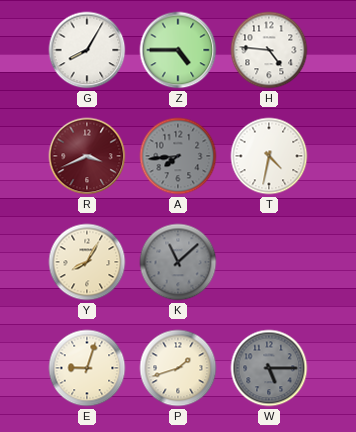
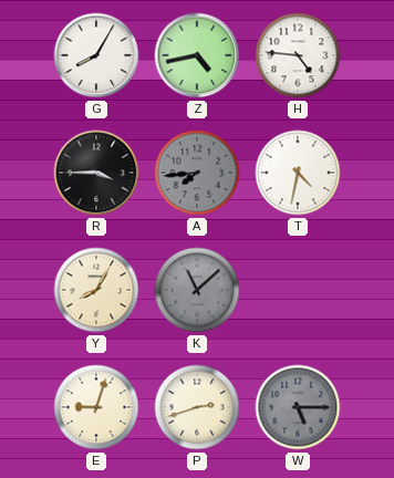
Z: 4:45 -> 4:43
R: 3:41 -> 3:45
R dial: burgundy -> black
P: 1:42 -> 2:42
